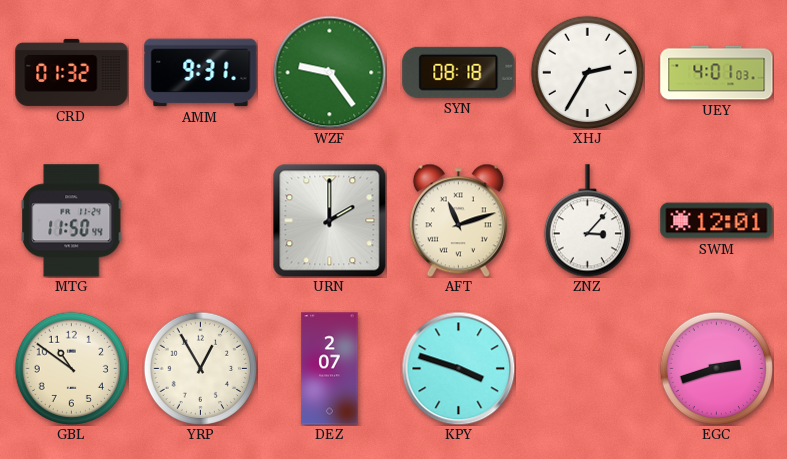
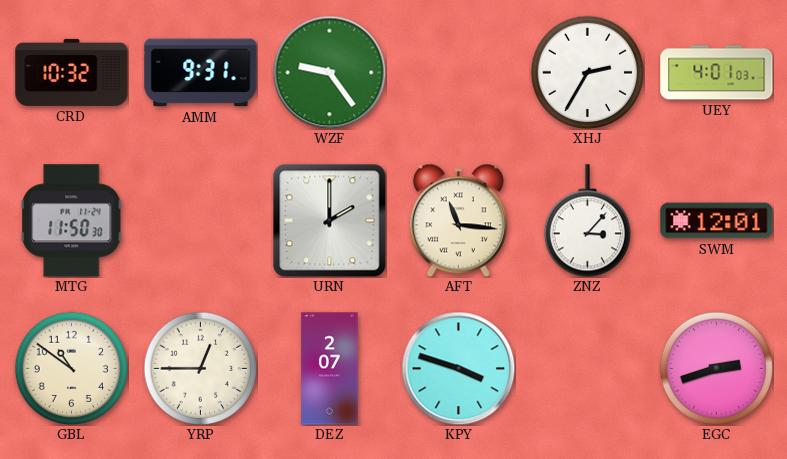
CRD: 01:32 -> 10:32
SYN: 08:18 -> none
MTG: 11:50:44 -> 11:50:30
AFT: 11:12 -> 11:16
YRP: 12:55 -> 12:45
